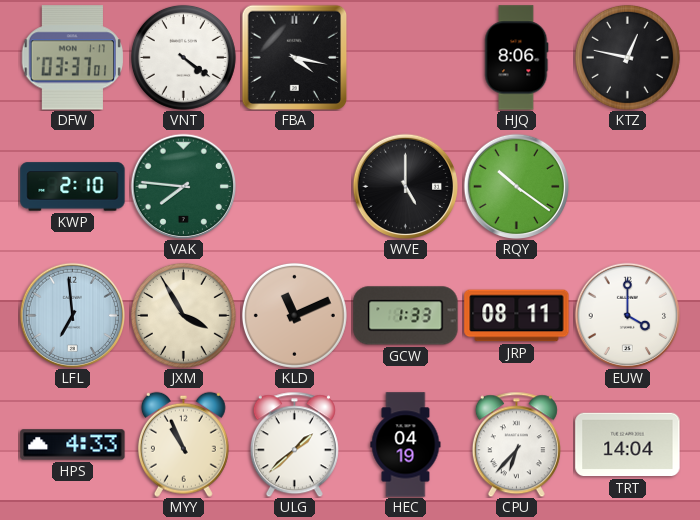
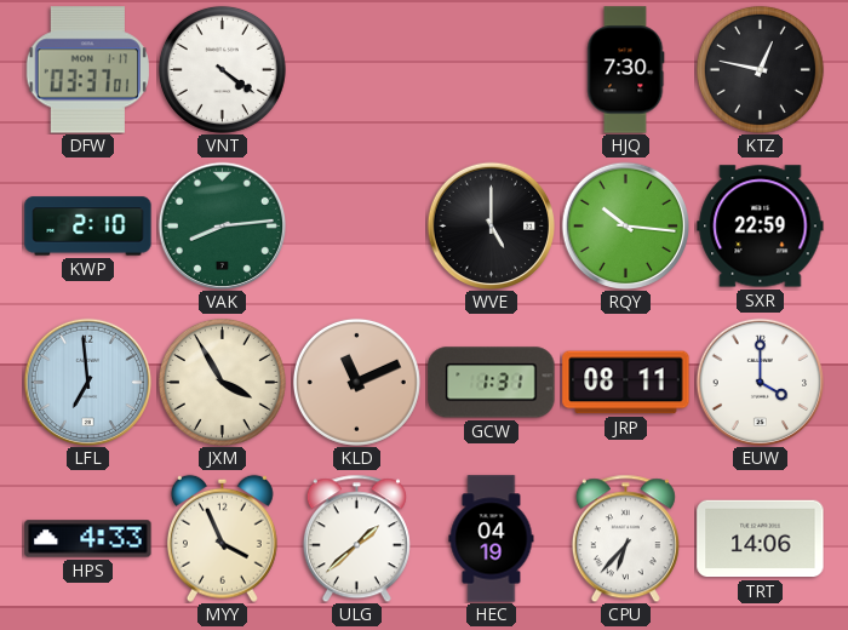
FBA: 4:17 -> none
HJQ: 8:06 -> 7:30
VAK: 7:46 -> 8:14
RQY: 10:21 -> 10:16
SXR: none -> 22:59
GCW: 1:33 -> 1:31
MYY: 10:56 -> 3:56
TRT: 14:04 -> 14:06
